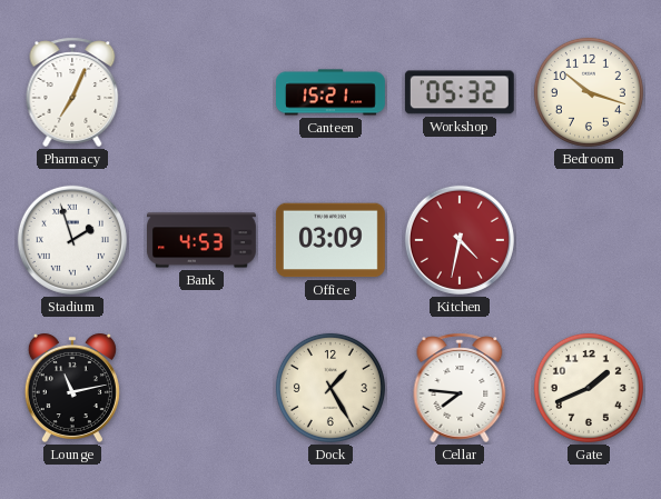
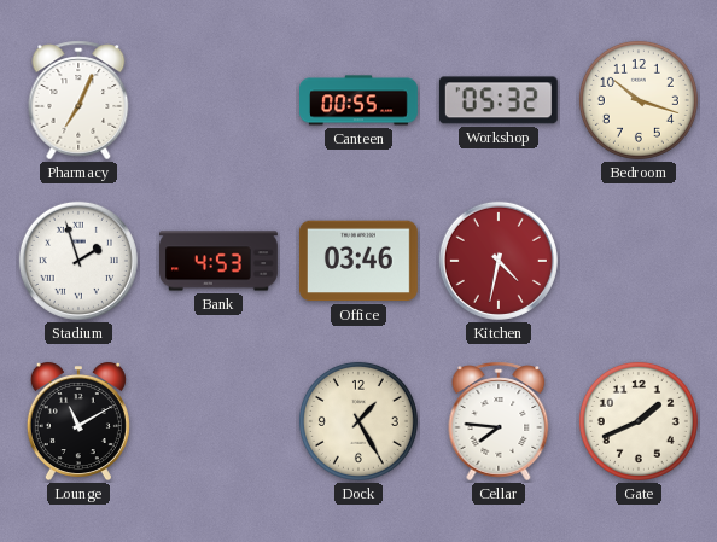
Canteen: 15:21 -> 00:55
Office: 03:09 -> 03:46
Lounge: 11:13 -> 11:10
